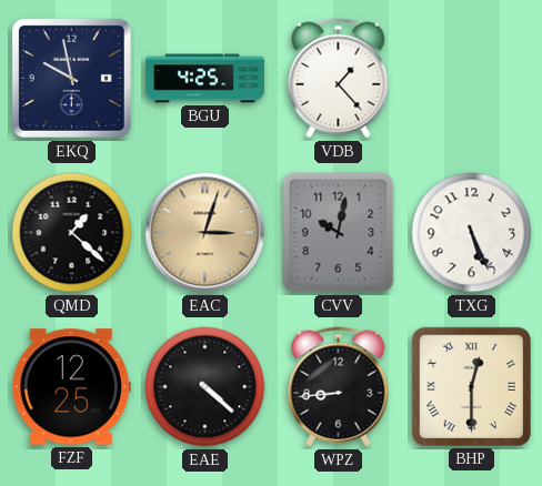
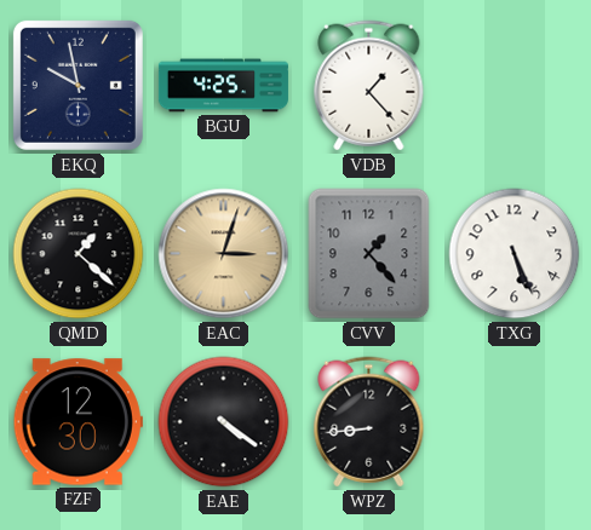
CVV: 10:02 -> 1:23
FZF: 12:25 -> 12:30
EAE: 4:22 -> 4:21
BHP: 12:30 -> none
